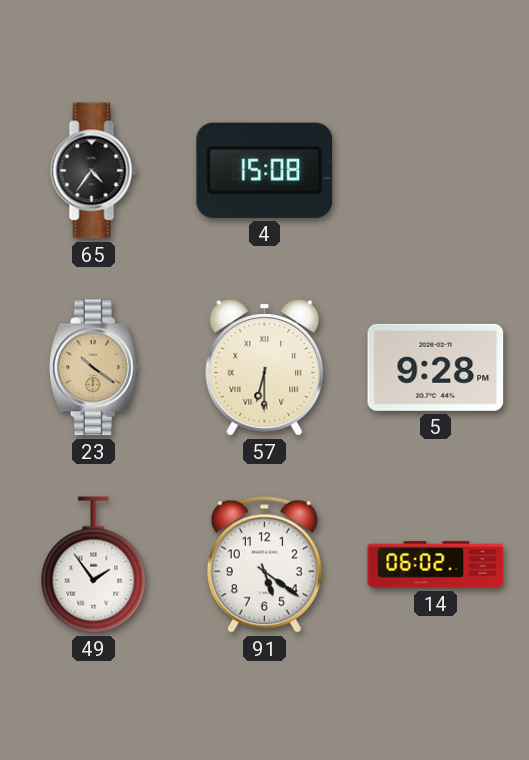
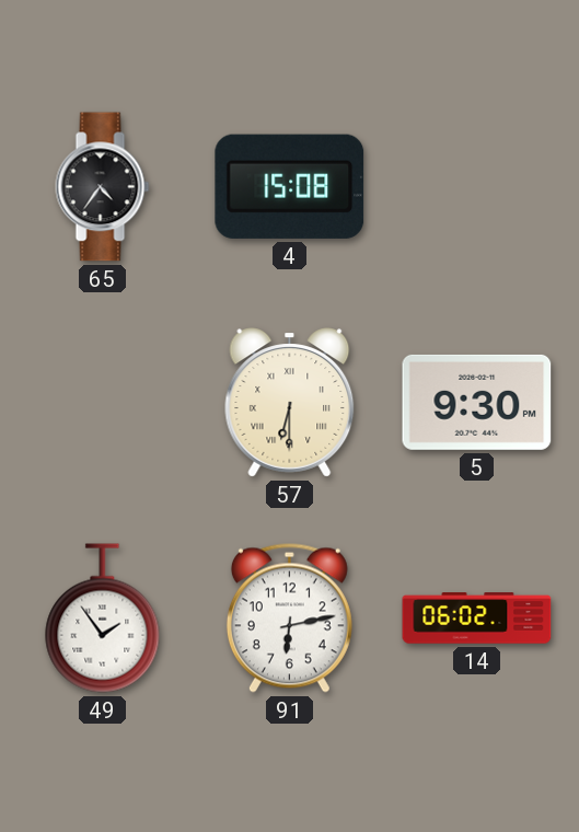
23: 10:21 -> none
5: 9:28 -> 9:30
91: 5:21 -> 6:13
